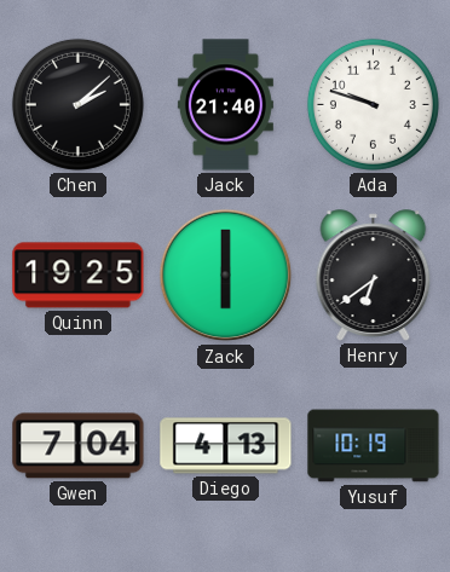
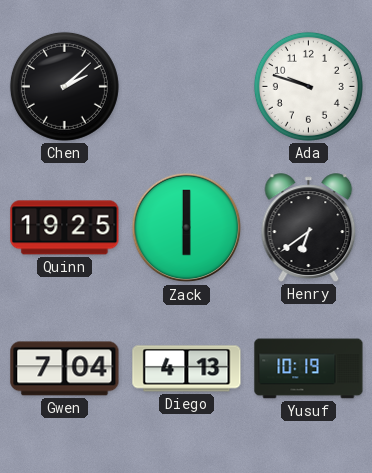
Jack: 21:40 -> none
